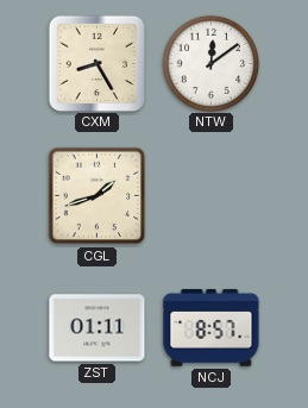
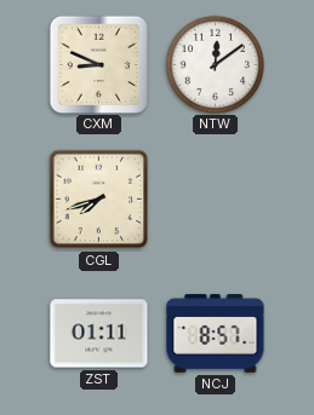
CXM: 8:25 -> 8:49
CGL: 1:42 -> 7:42
